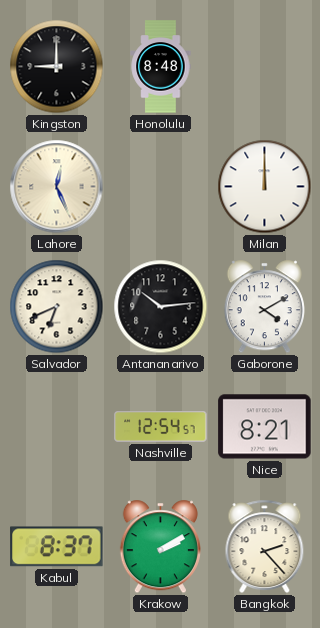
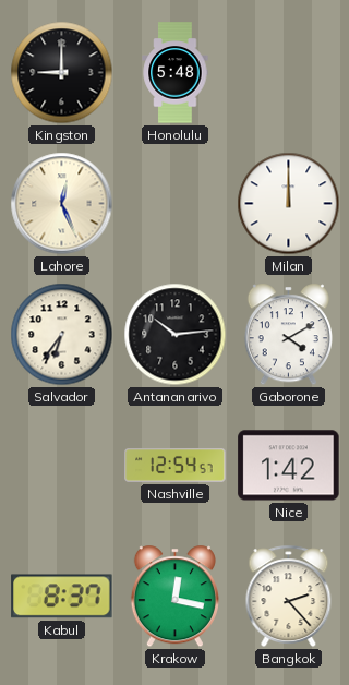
Honolulu: 8:48 -> 5:48
Salvador: 6:41 -> 6:36
Nice: 8:21 -> 1:42
Krakow: 2:10 -> 12:17
